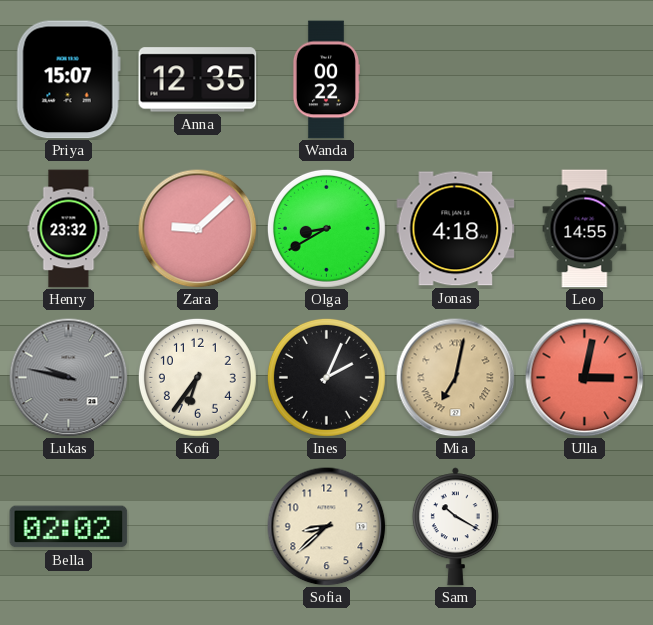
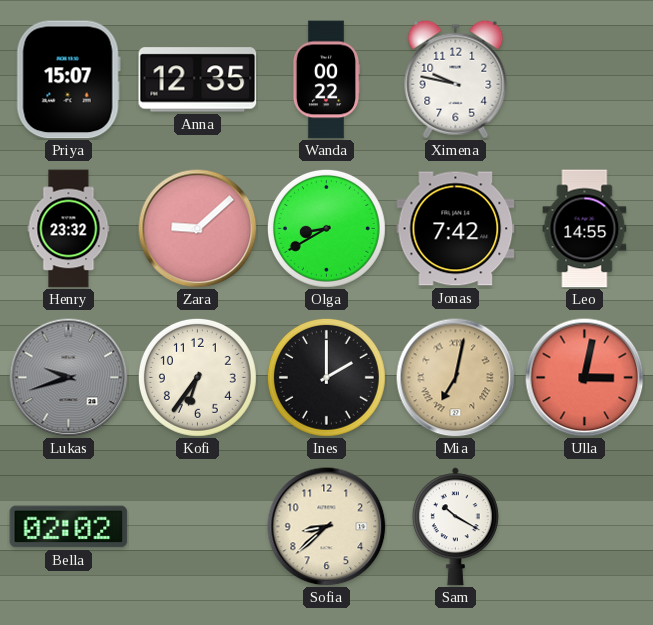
Ximena: none -> 9:47
Jonas: 4:18 -> 7:42
Lukas: 9:47 -> 9:42
Ines: 2:04 -> 2:00
